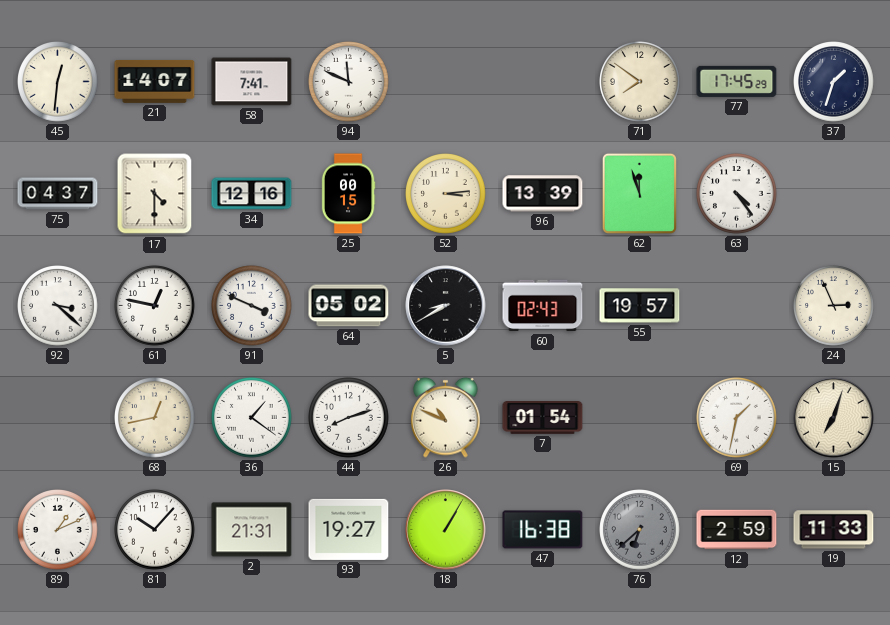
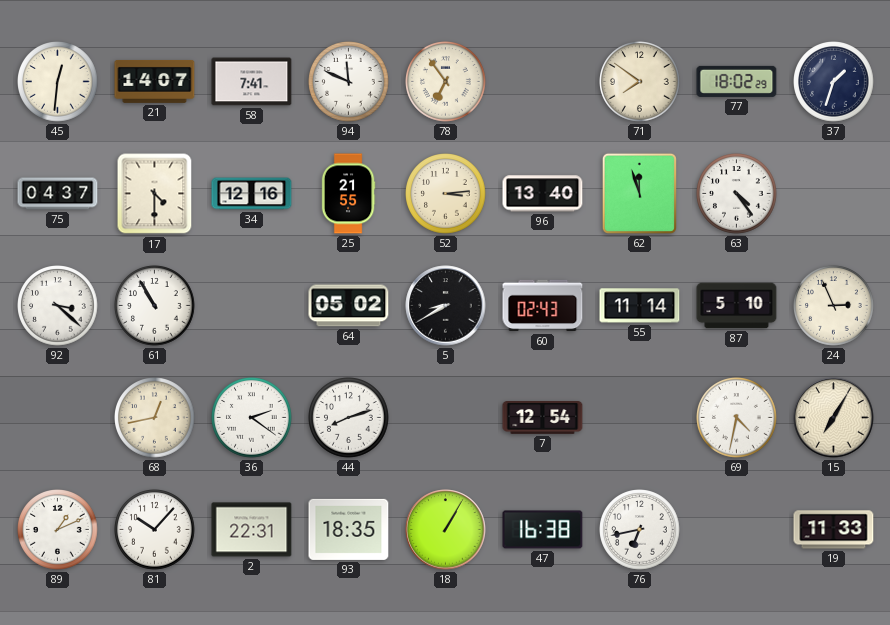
78: none -> 6:54
77: 17:45 -> 18:02
25: 00:15 -> 21:55
96: 13:39 -> 13:40
61: 12:47 -> 10:55
91: 3:49 -> none
55: 19:57 -> 11:14
87: none -> 5:10
36: 1:21 -> 2:21
26: 10:49 -> none
7: 01:54 -> 12:54
69: 1:32 -> 4:32
15: 7:03 -> 7:05
2: 21:31 -> 22:31
93: 19:27 -> 18:35
76: 6:38 -> 6:43
76 dial: grey -> white
12: 2:59 -> none
